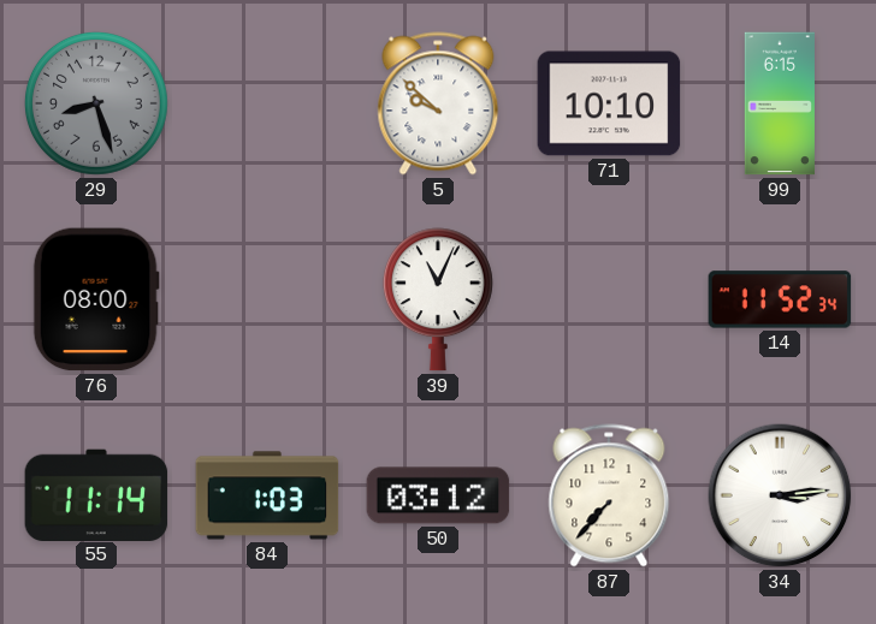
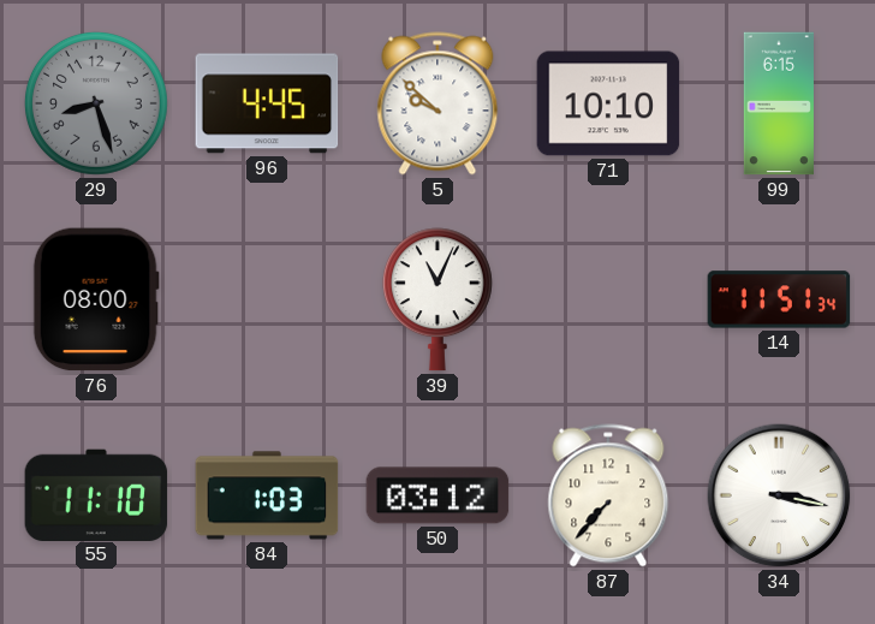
96: none -> 4:45
14: 11:52 -> 11:51
55: 11:14 -> 11:10
34: 3:14 -> 3:17
